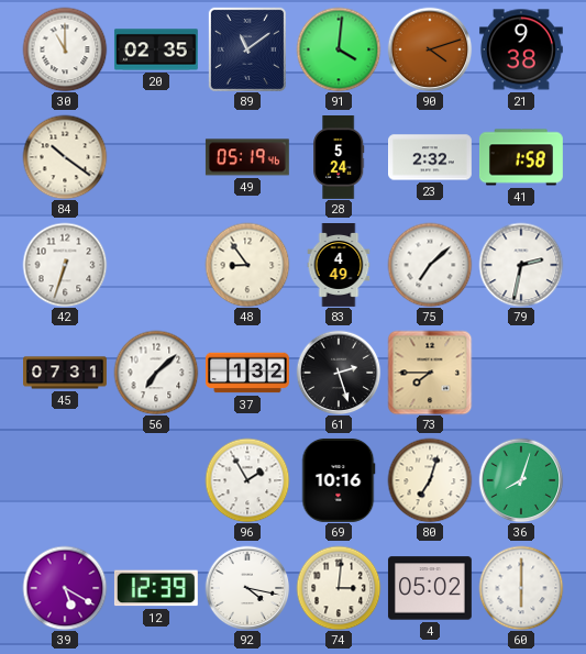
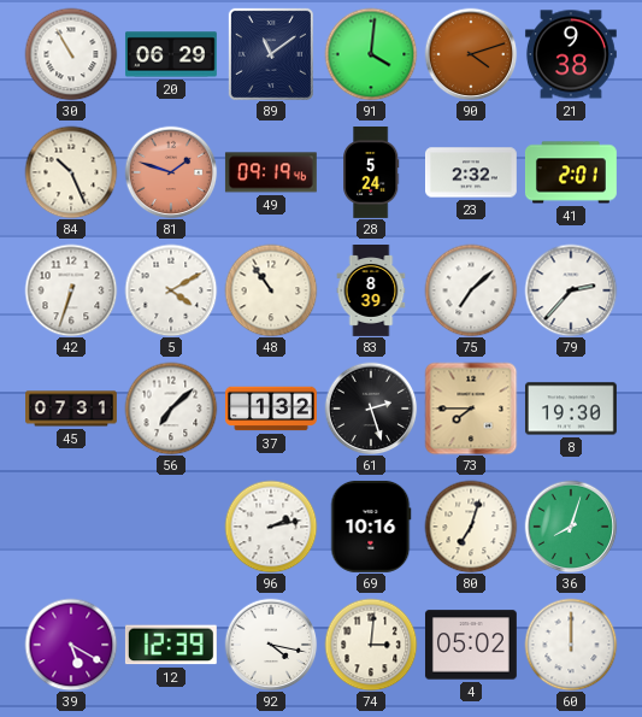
30: 11:00 -> 10:55
20: 02:35 -> 06:29
84: 10:21 -> 10:26
81: none -> 1:48
49: 05:19 -> 09:19
41: 1:58 -> 2:01
5: none -> 4:10
48: 8:54 -> 10:54
83: 4:49 -> 8:39
79: 2:32 -> 2:37
8: none -> 19:30
96: 1:55 -> 2:13
60: 6:00 -> 12:00
